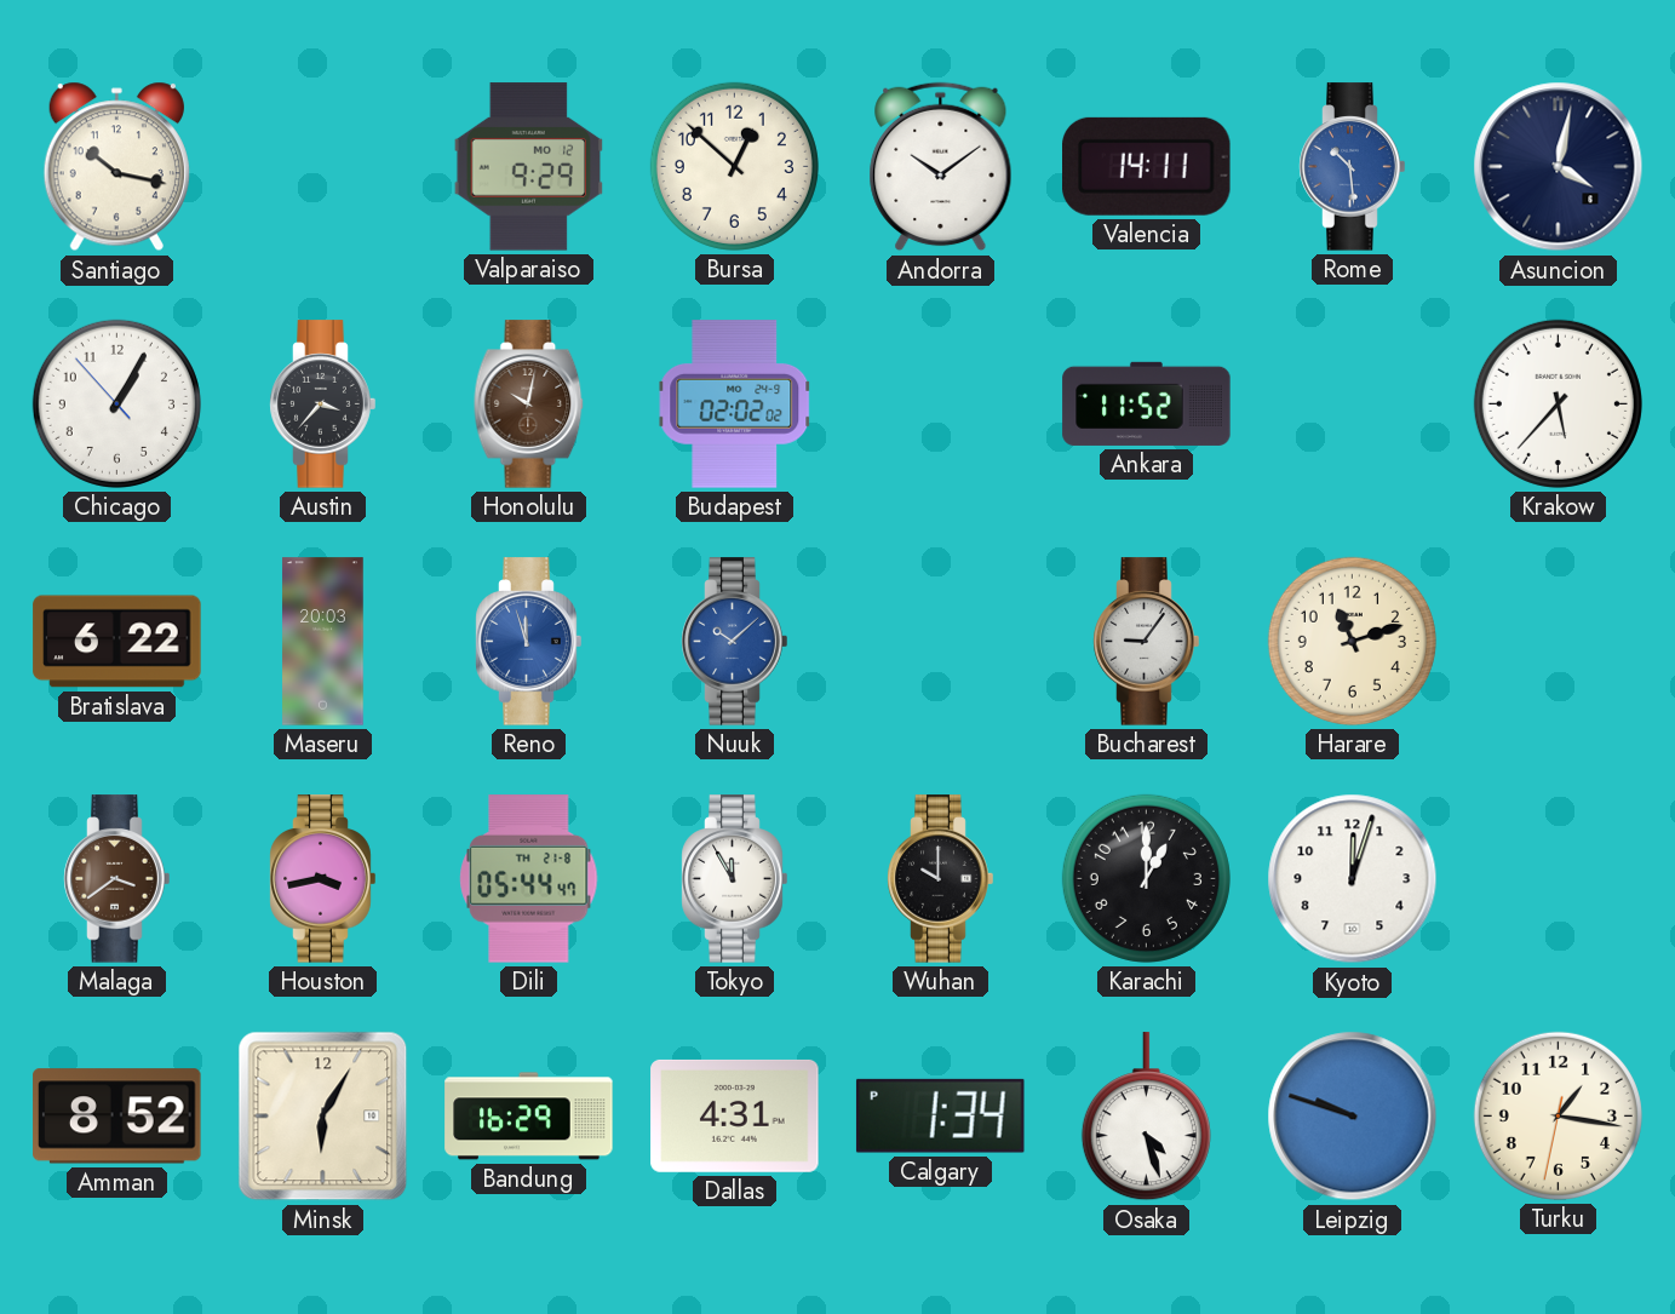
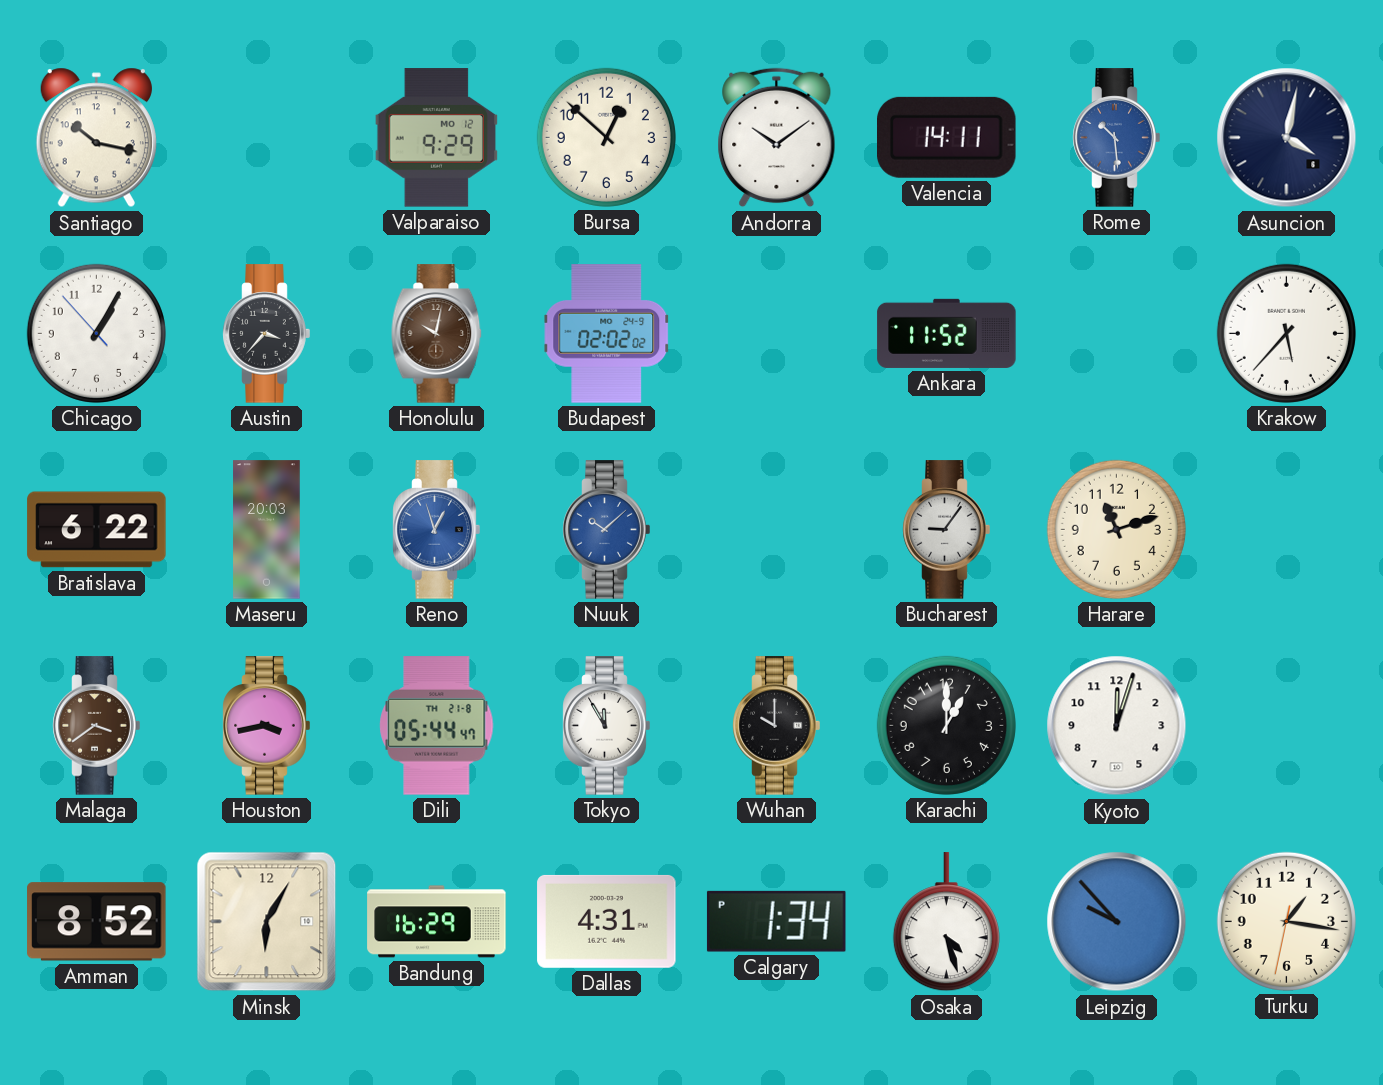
Reno: 11:57 -> 12:57
Leipzig: 9:48 -> 9:53
